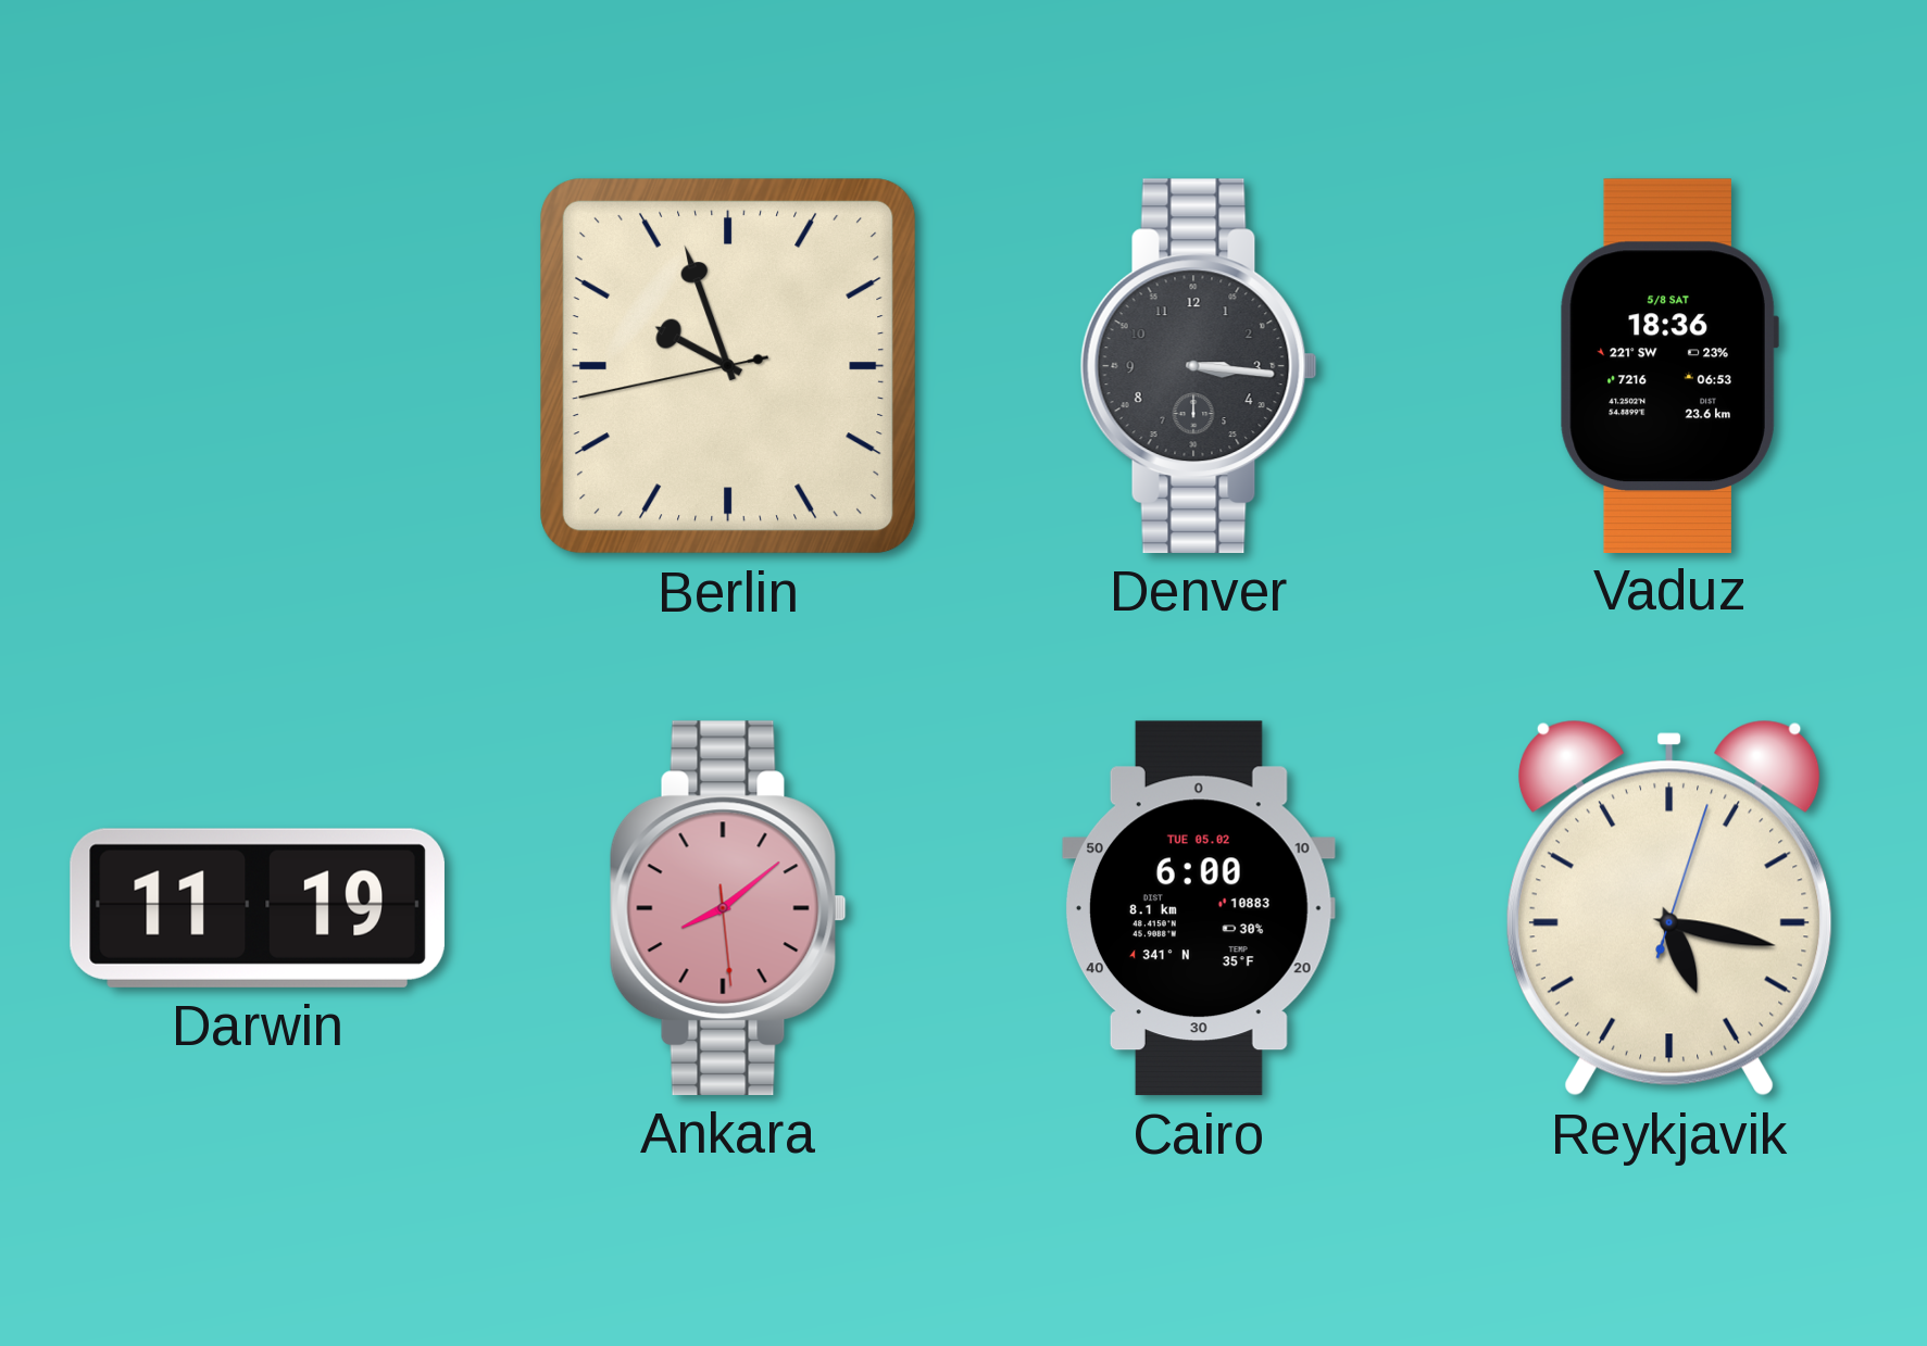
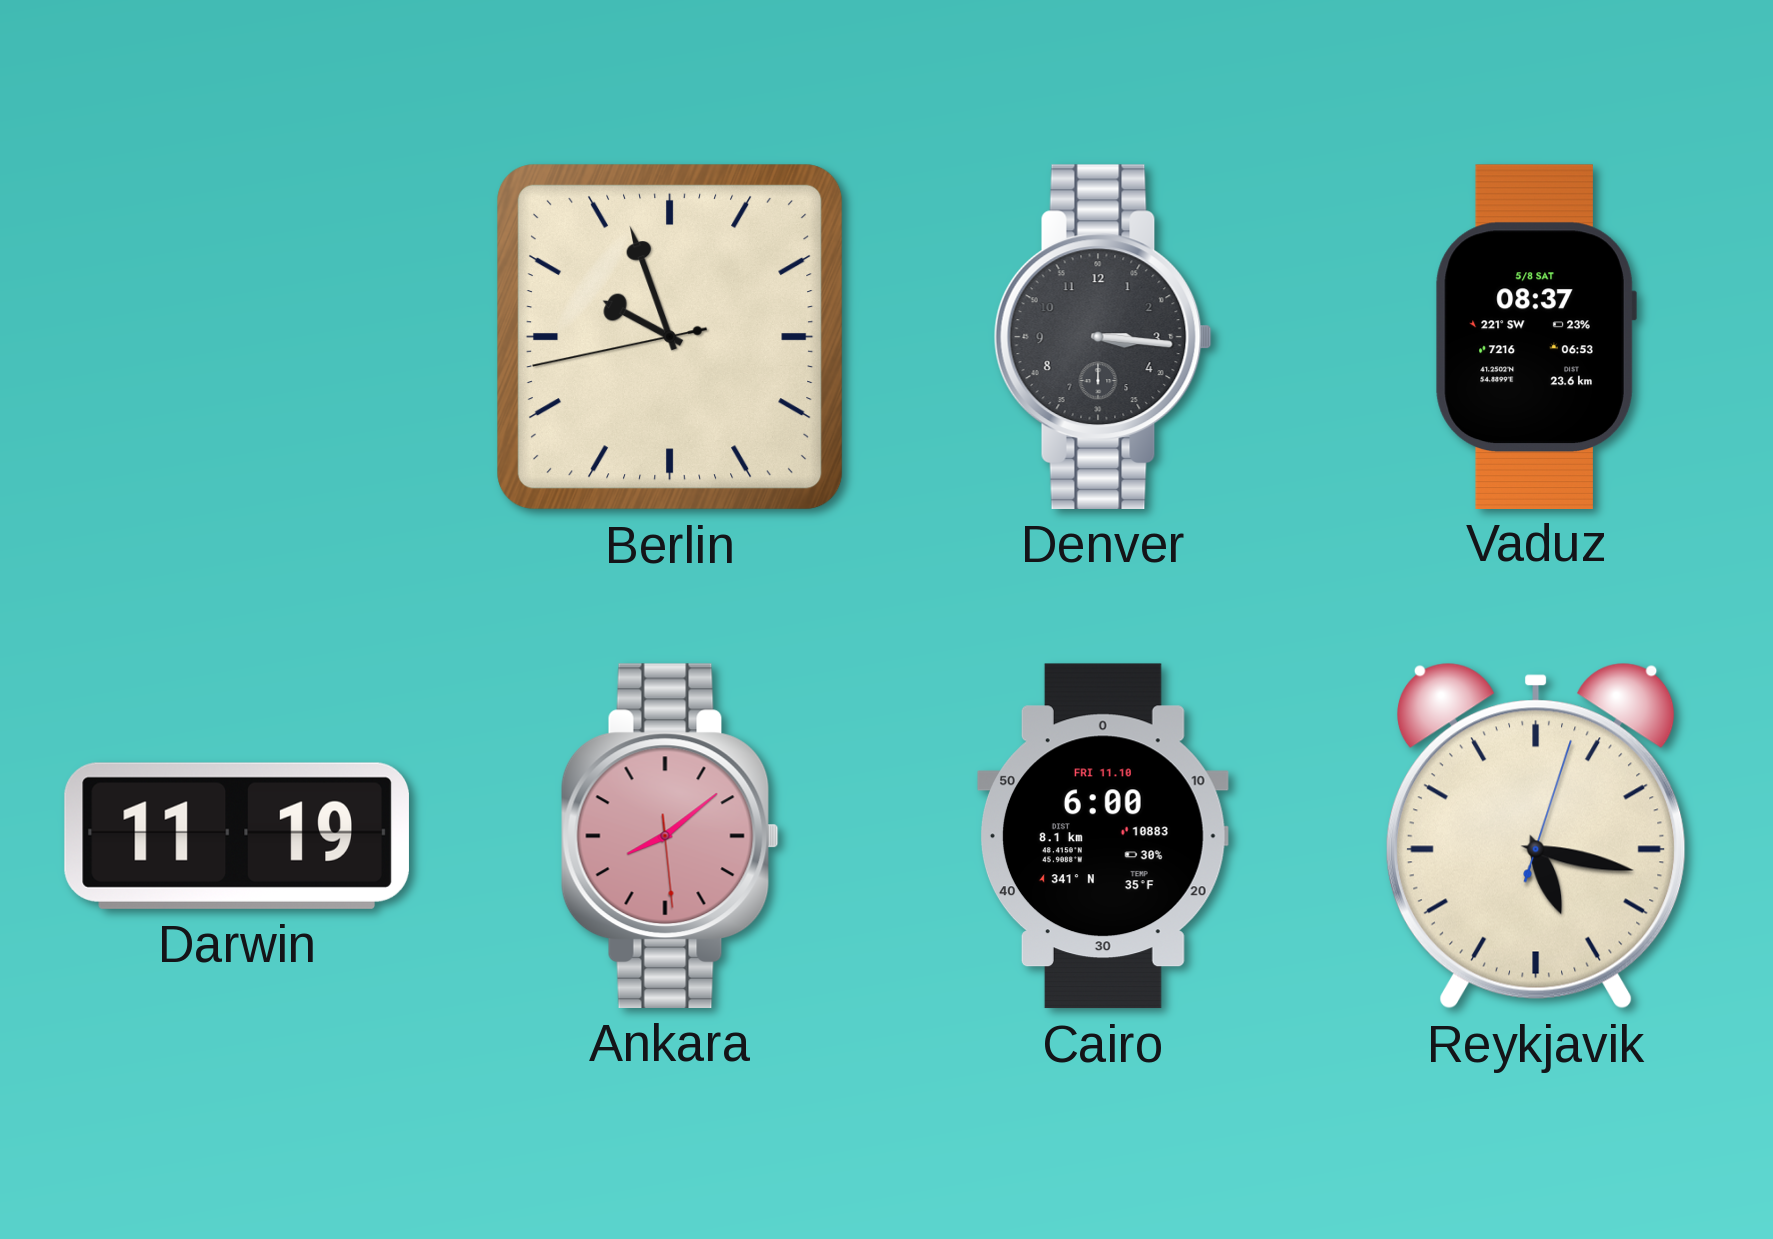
Vaduz: 18:36 -> 08:37
Cairo date: TUE 05.02 -> FRI 11.10
